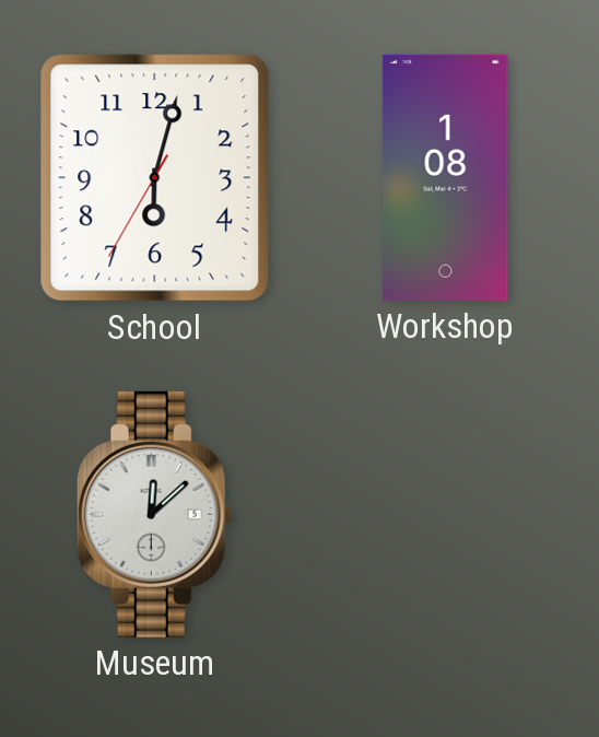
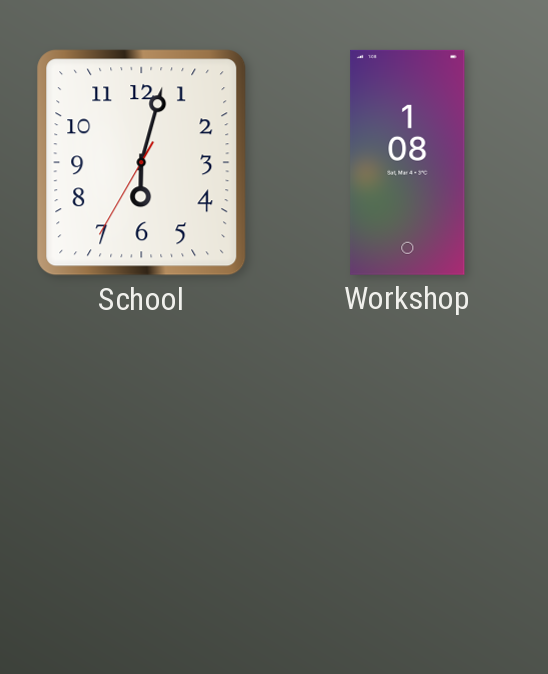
Museum: 12:08 -> none
